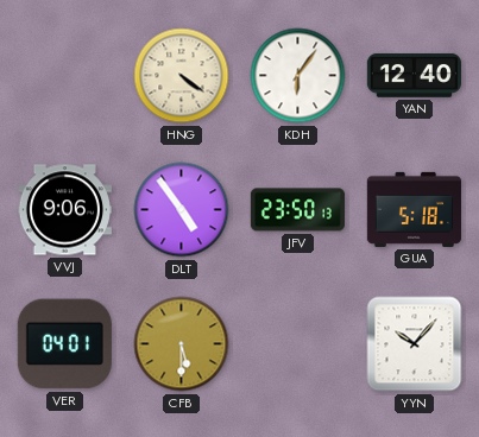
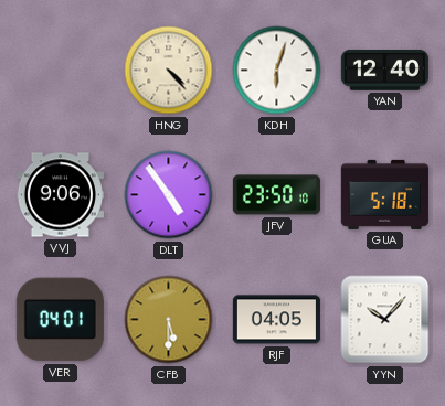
HNG: 4:21 -> 4:23
KDH: 6:06 -> 6:03
JFV: 23:50:13 -> 23:50:10
RJF: none -> 04:05
